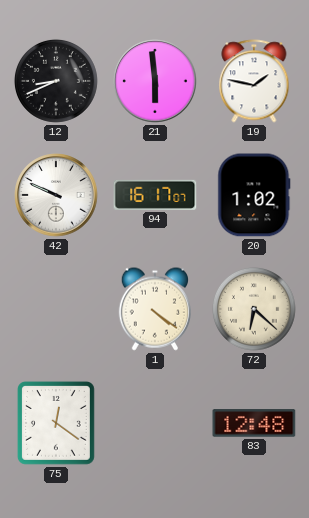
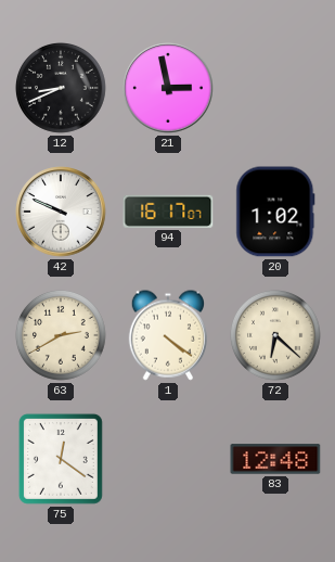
21: 5:59 -> 2:58
19: 1:47 -> none
63: none -> 2:40
